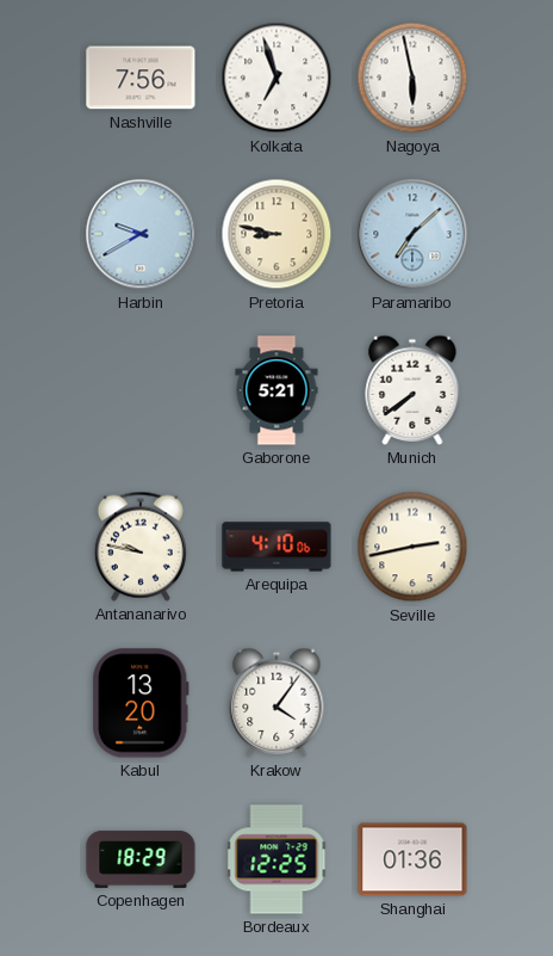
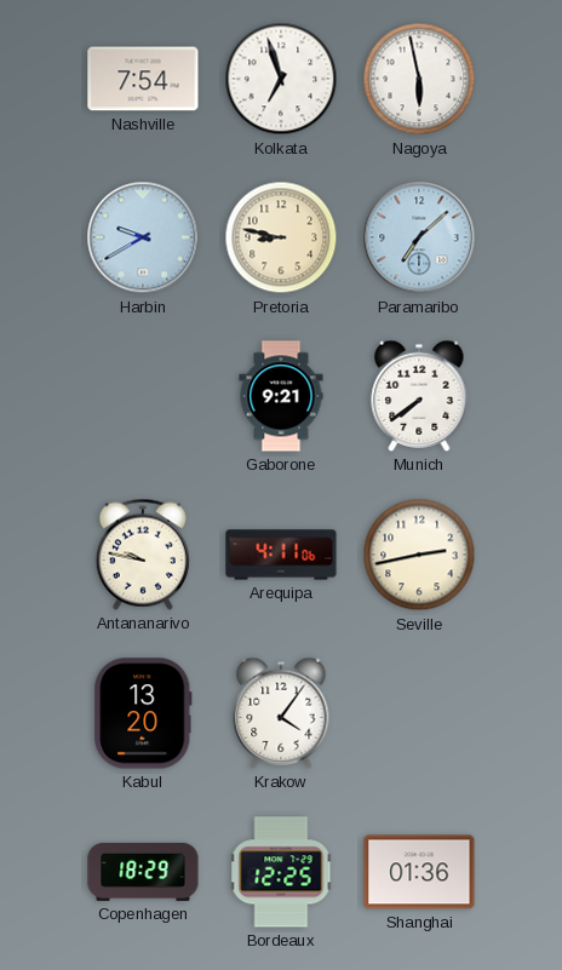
Nashville: 7:56 -> 7:54
Gaborone: 5:21 -> 9:21
Arequipa: 4:10 -> 4:11
